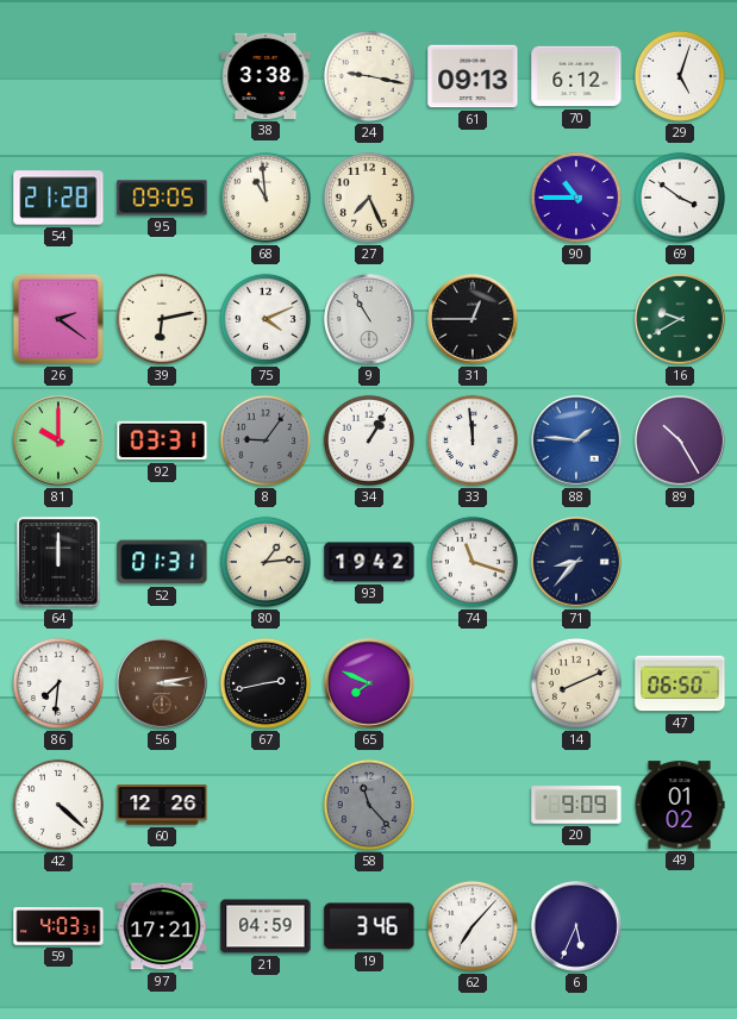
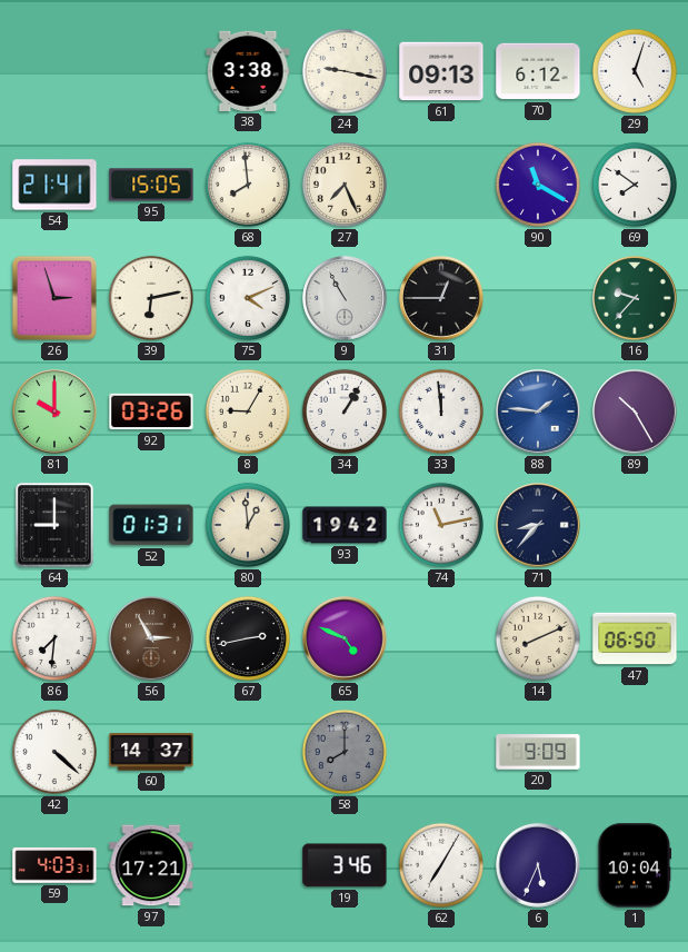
54: 21:28 -> 21:41
95: 09:05 -> 15:05
68: 10:59 -> 7:59
90: 10:45 -> 11:20
69: 3:51 -> 7:51
26: 2:21 -> 2:57
16: 9:40 -> 9:37
92: 03:31 -> 03:26
8: 9:06 -> 9:05
8 dial: grey -> cream
64: 12:00 -> 9:00
80: 1:14 -> 12:59
74: 11:18 -> 11:13
56: 3:13 -> 2:55
65: 7:49 -> 4:49
60: 12:26 -> 14:37
58: 11:23 -> 8:00
49: 01:02 -> none
21: 04:59 -> none
62: 7:07 -> 7:05
1: none -> 10:04
